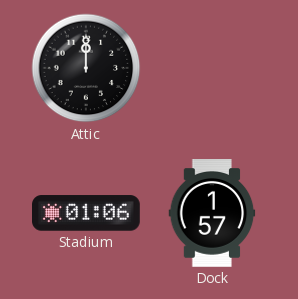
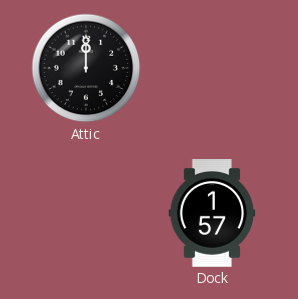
Stadium: 01:06 -> none
